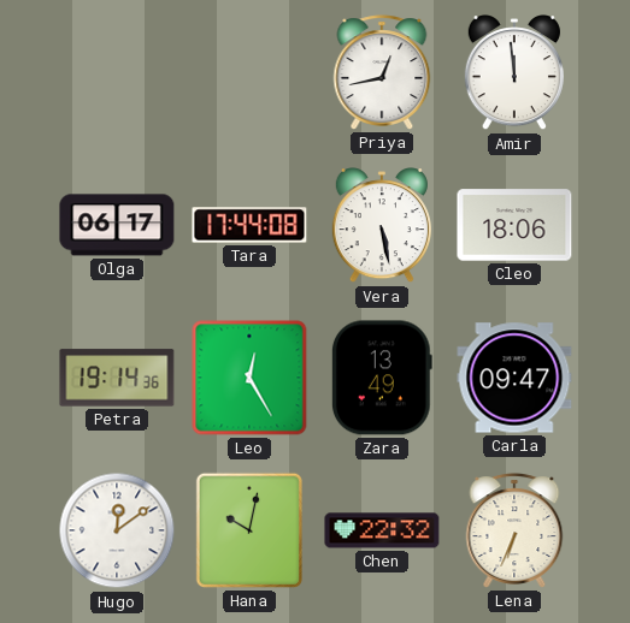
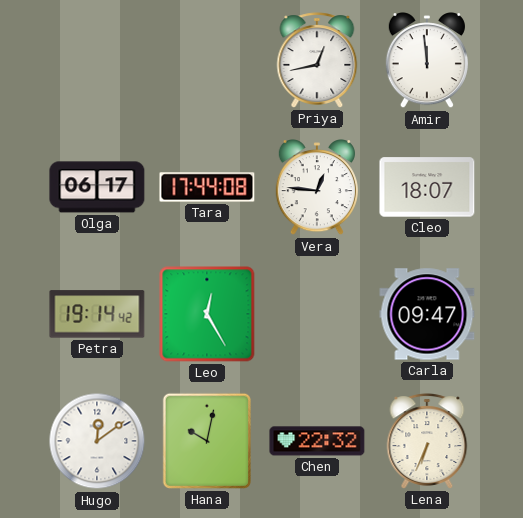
Vera: 5:28 -> 12:46
Cleo: 18:06 -> 18:07
Petra: 19:14:36 -> 19:14:42
Zara: 13:49 -> none
